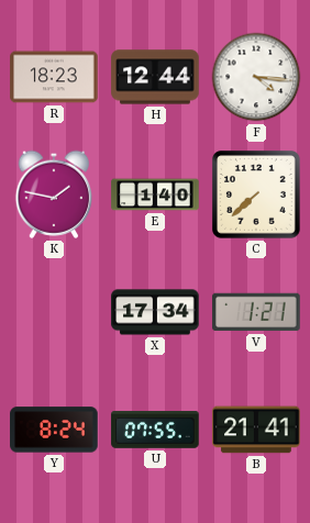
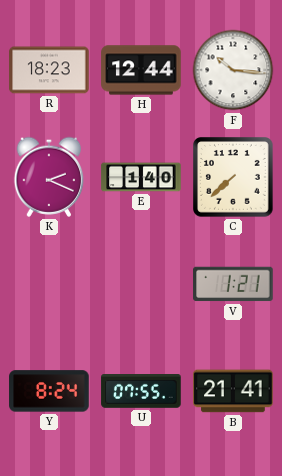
F: 4:16 -> 10:16
K: 1:47 -> 2:19
X: 17:34 -> none
